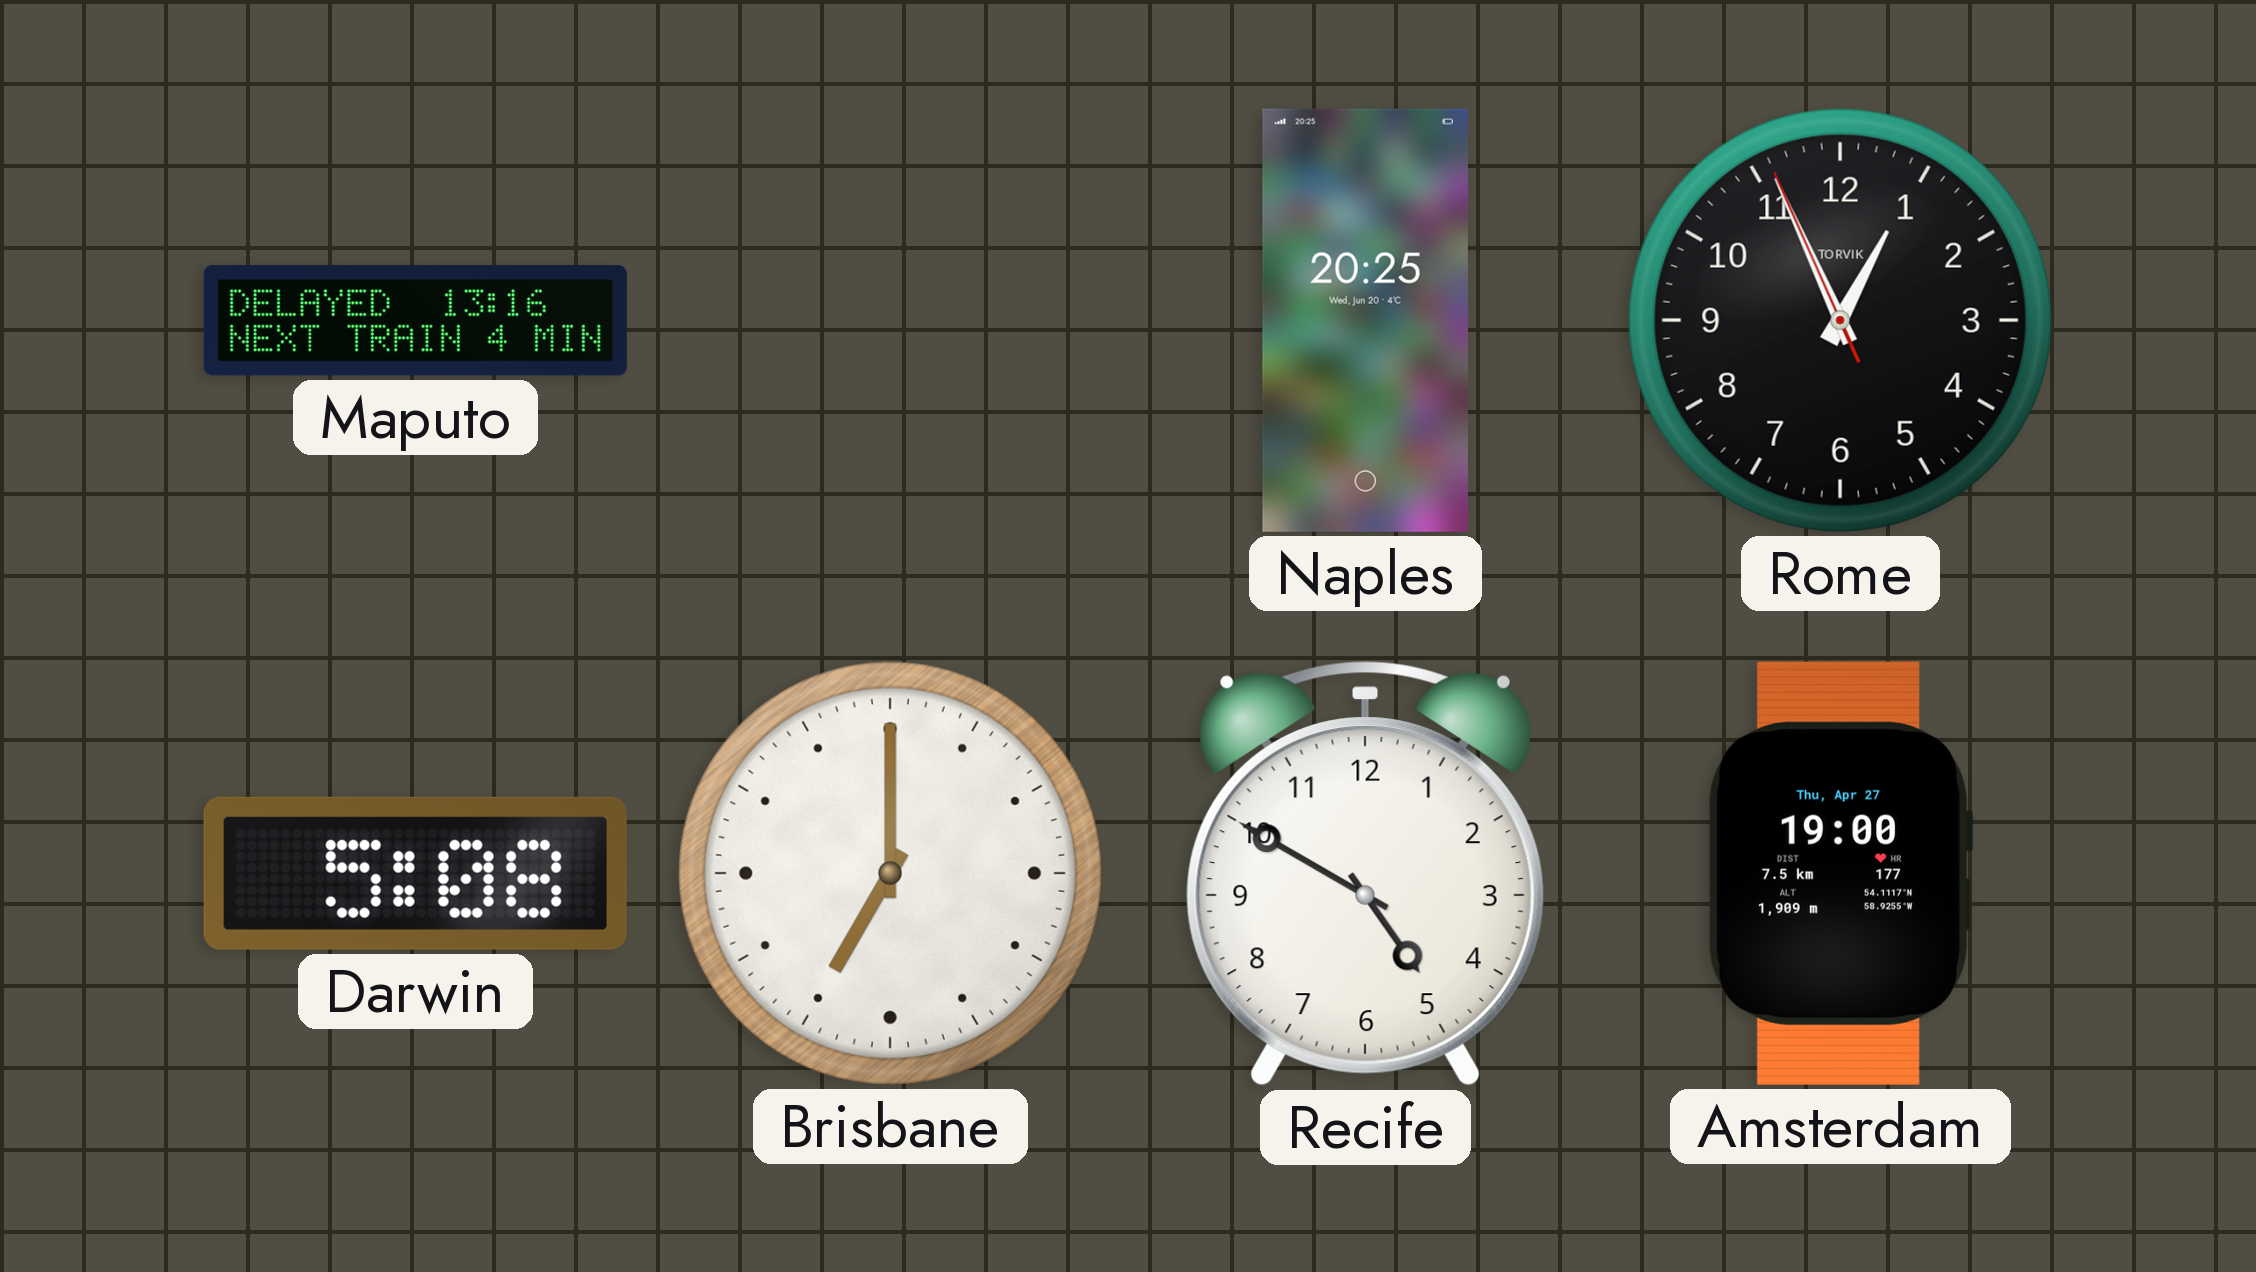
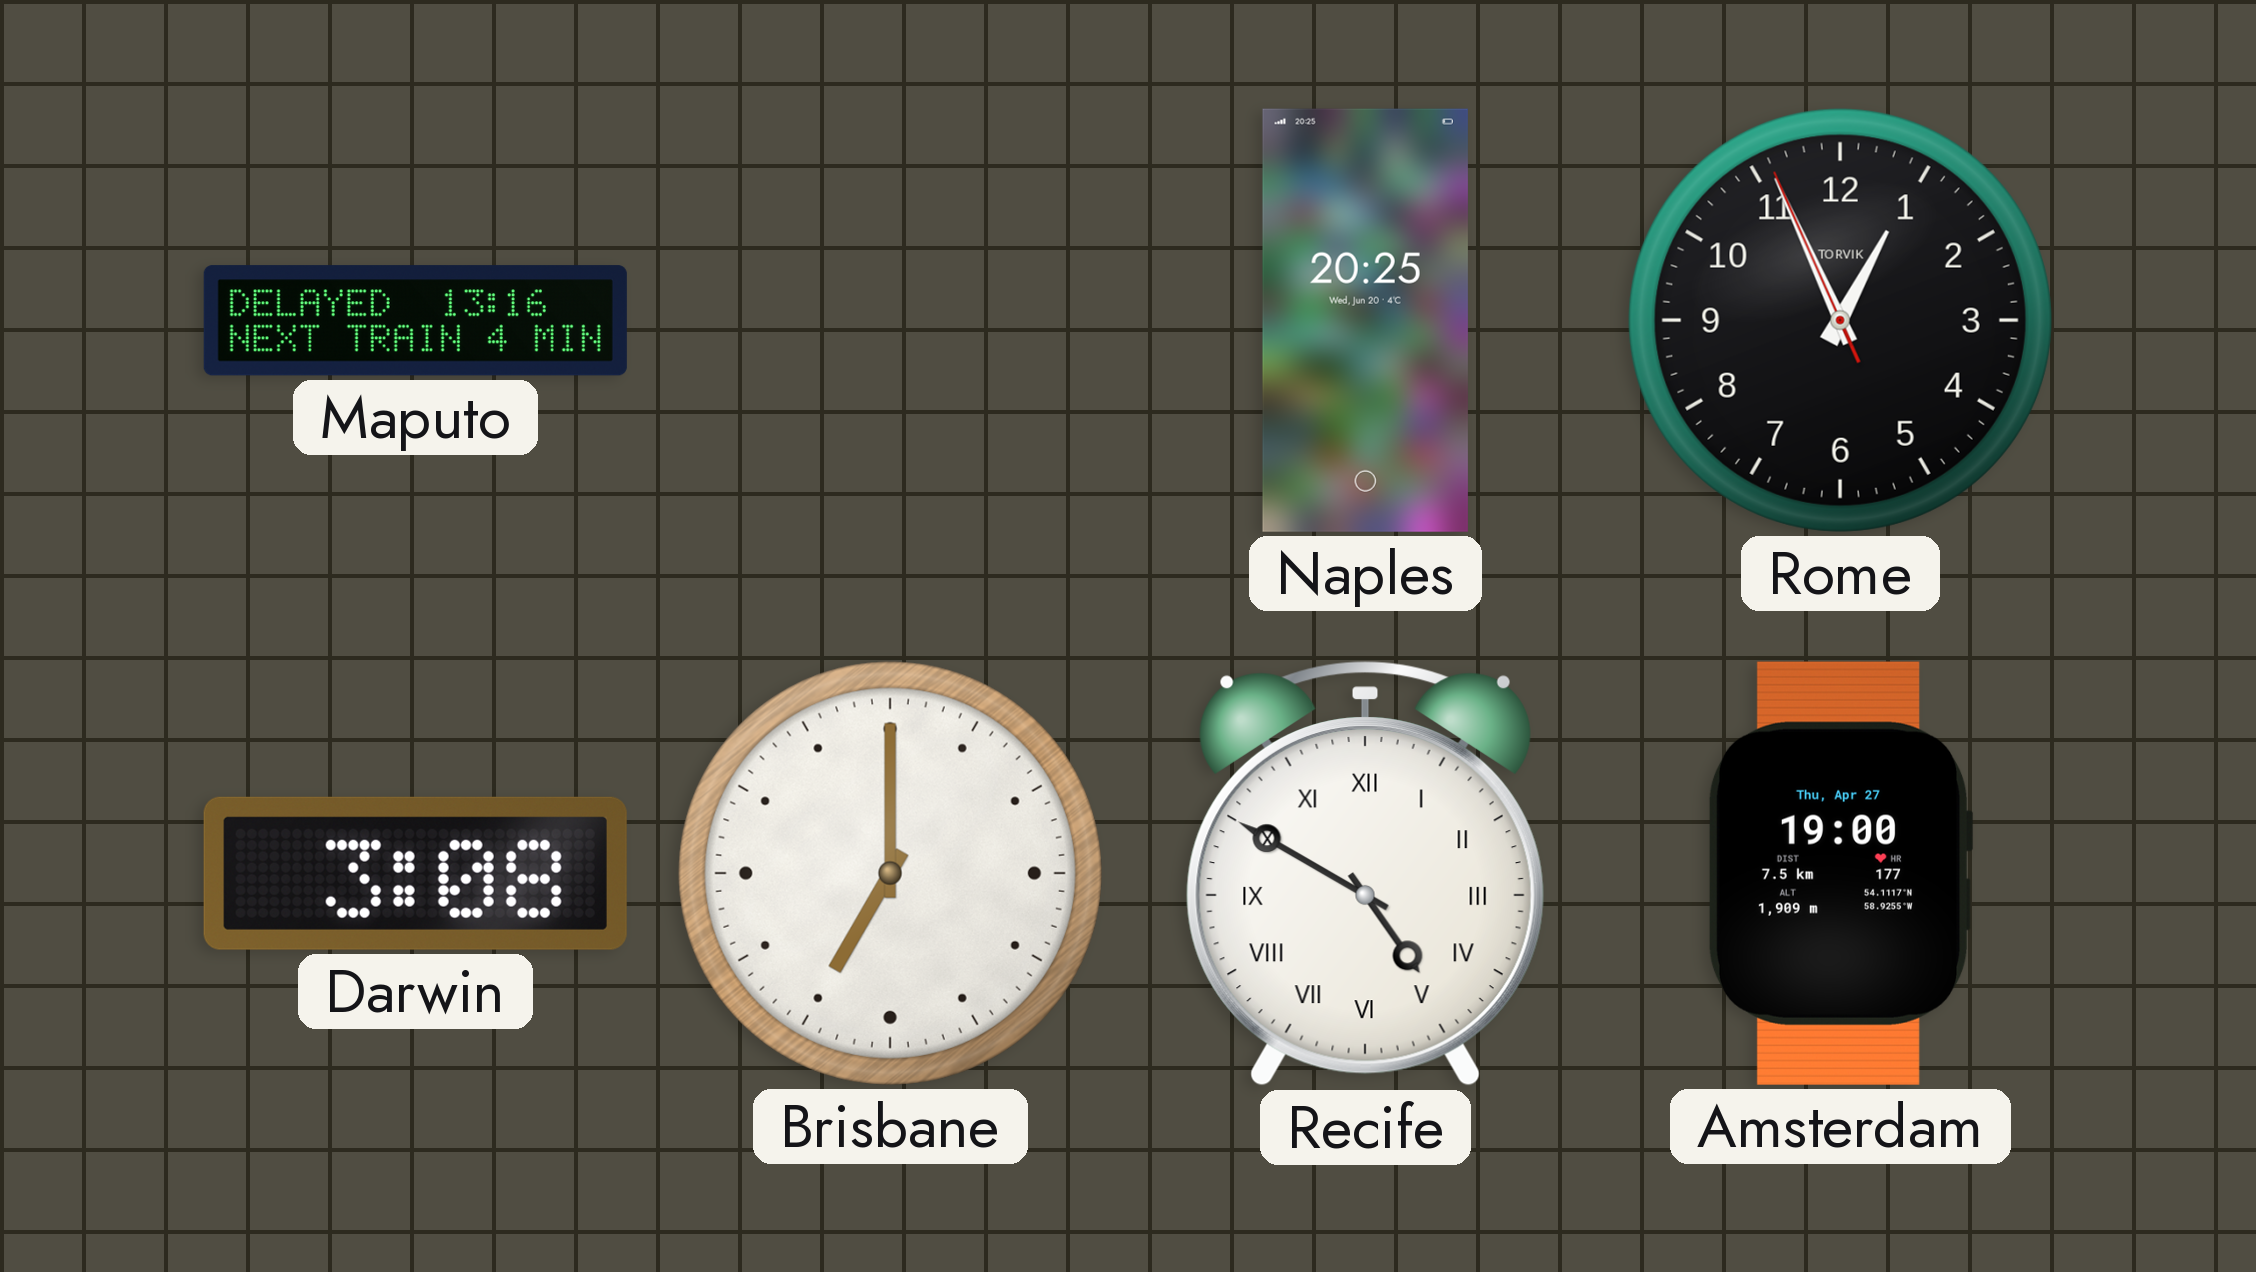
Darwin: 5:08 -> 3:08
Recife numerals: Arabic -> Roman
